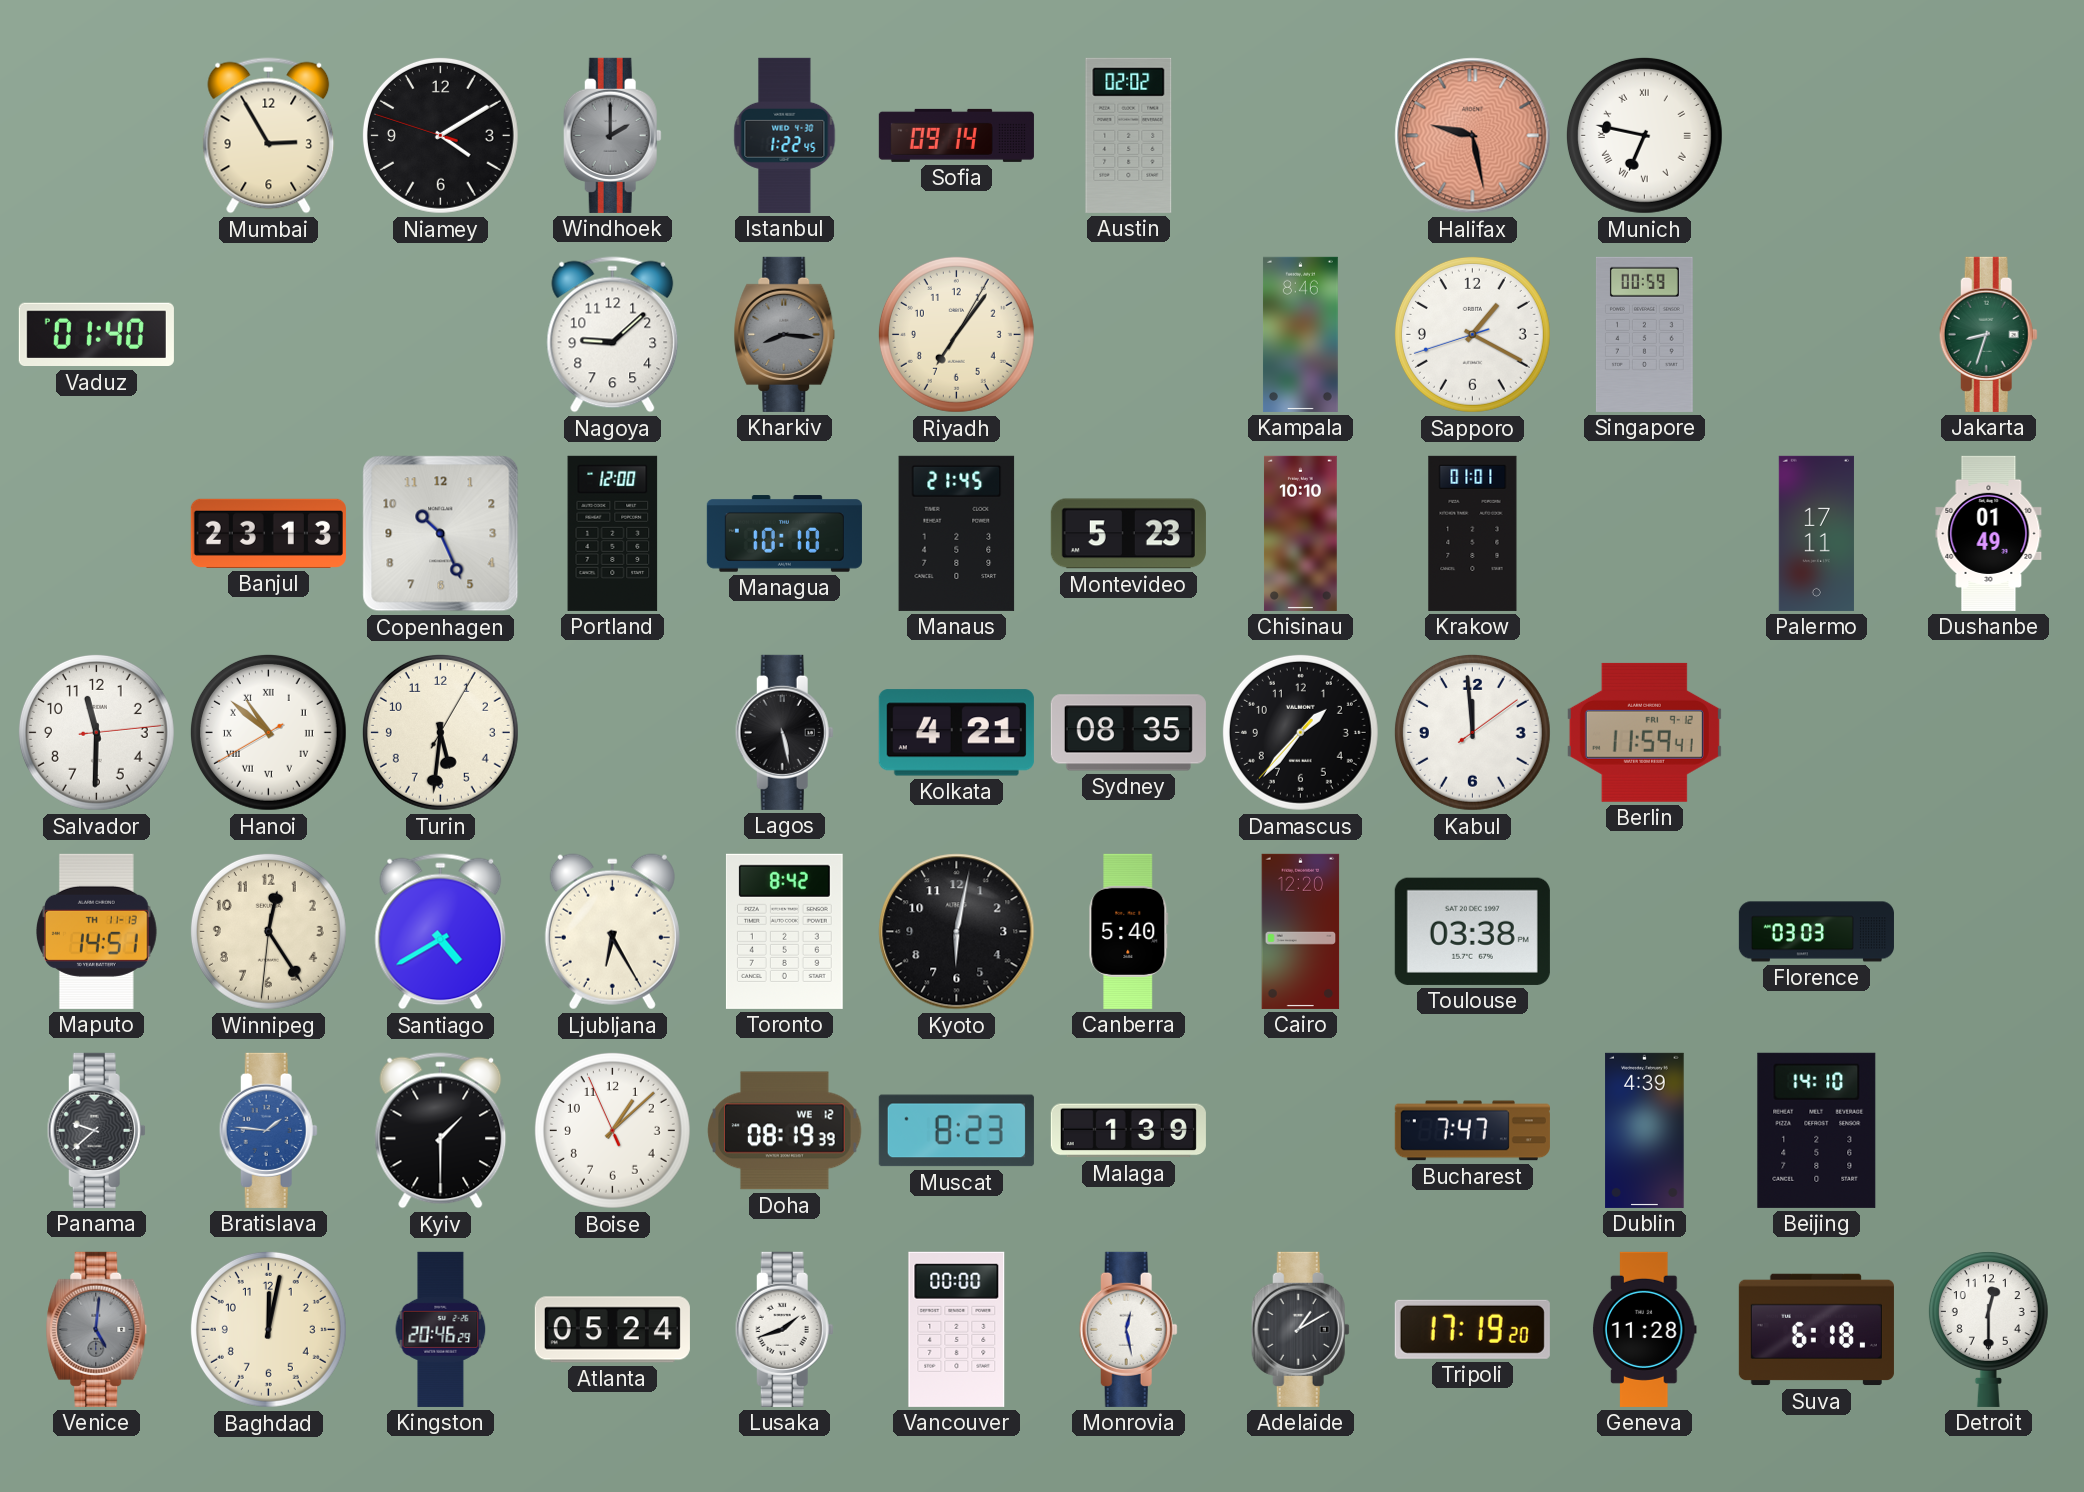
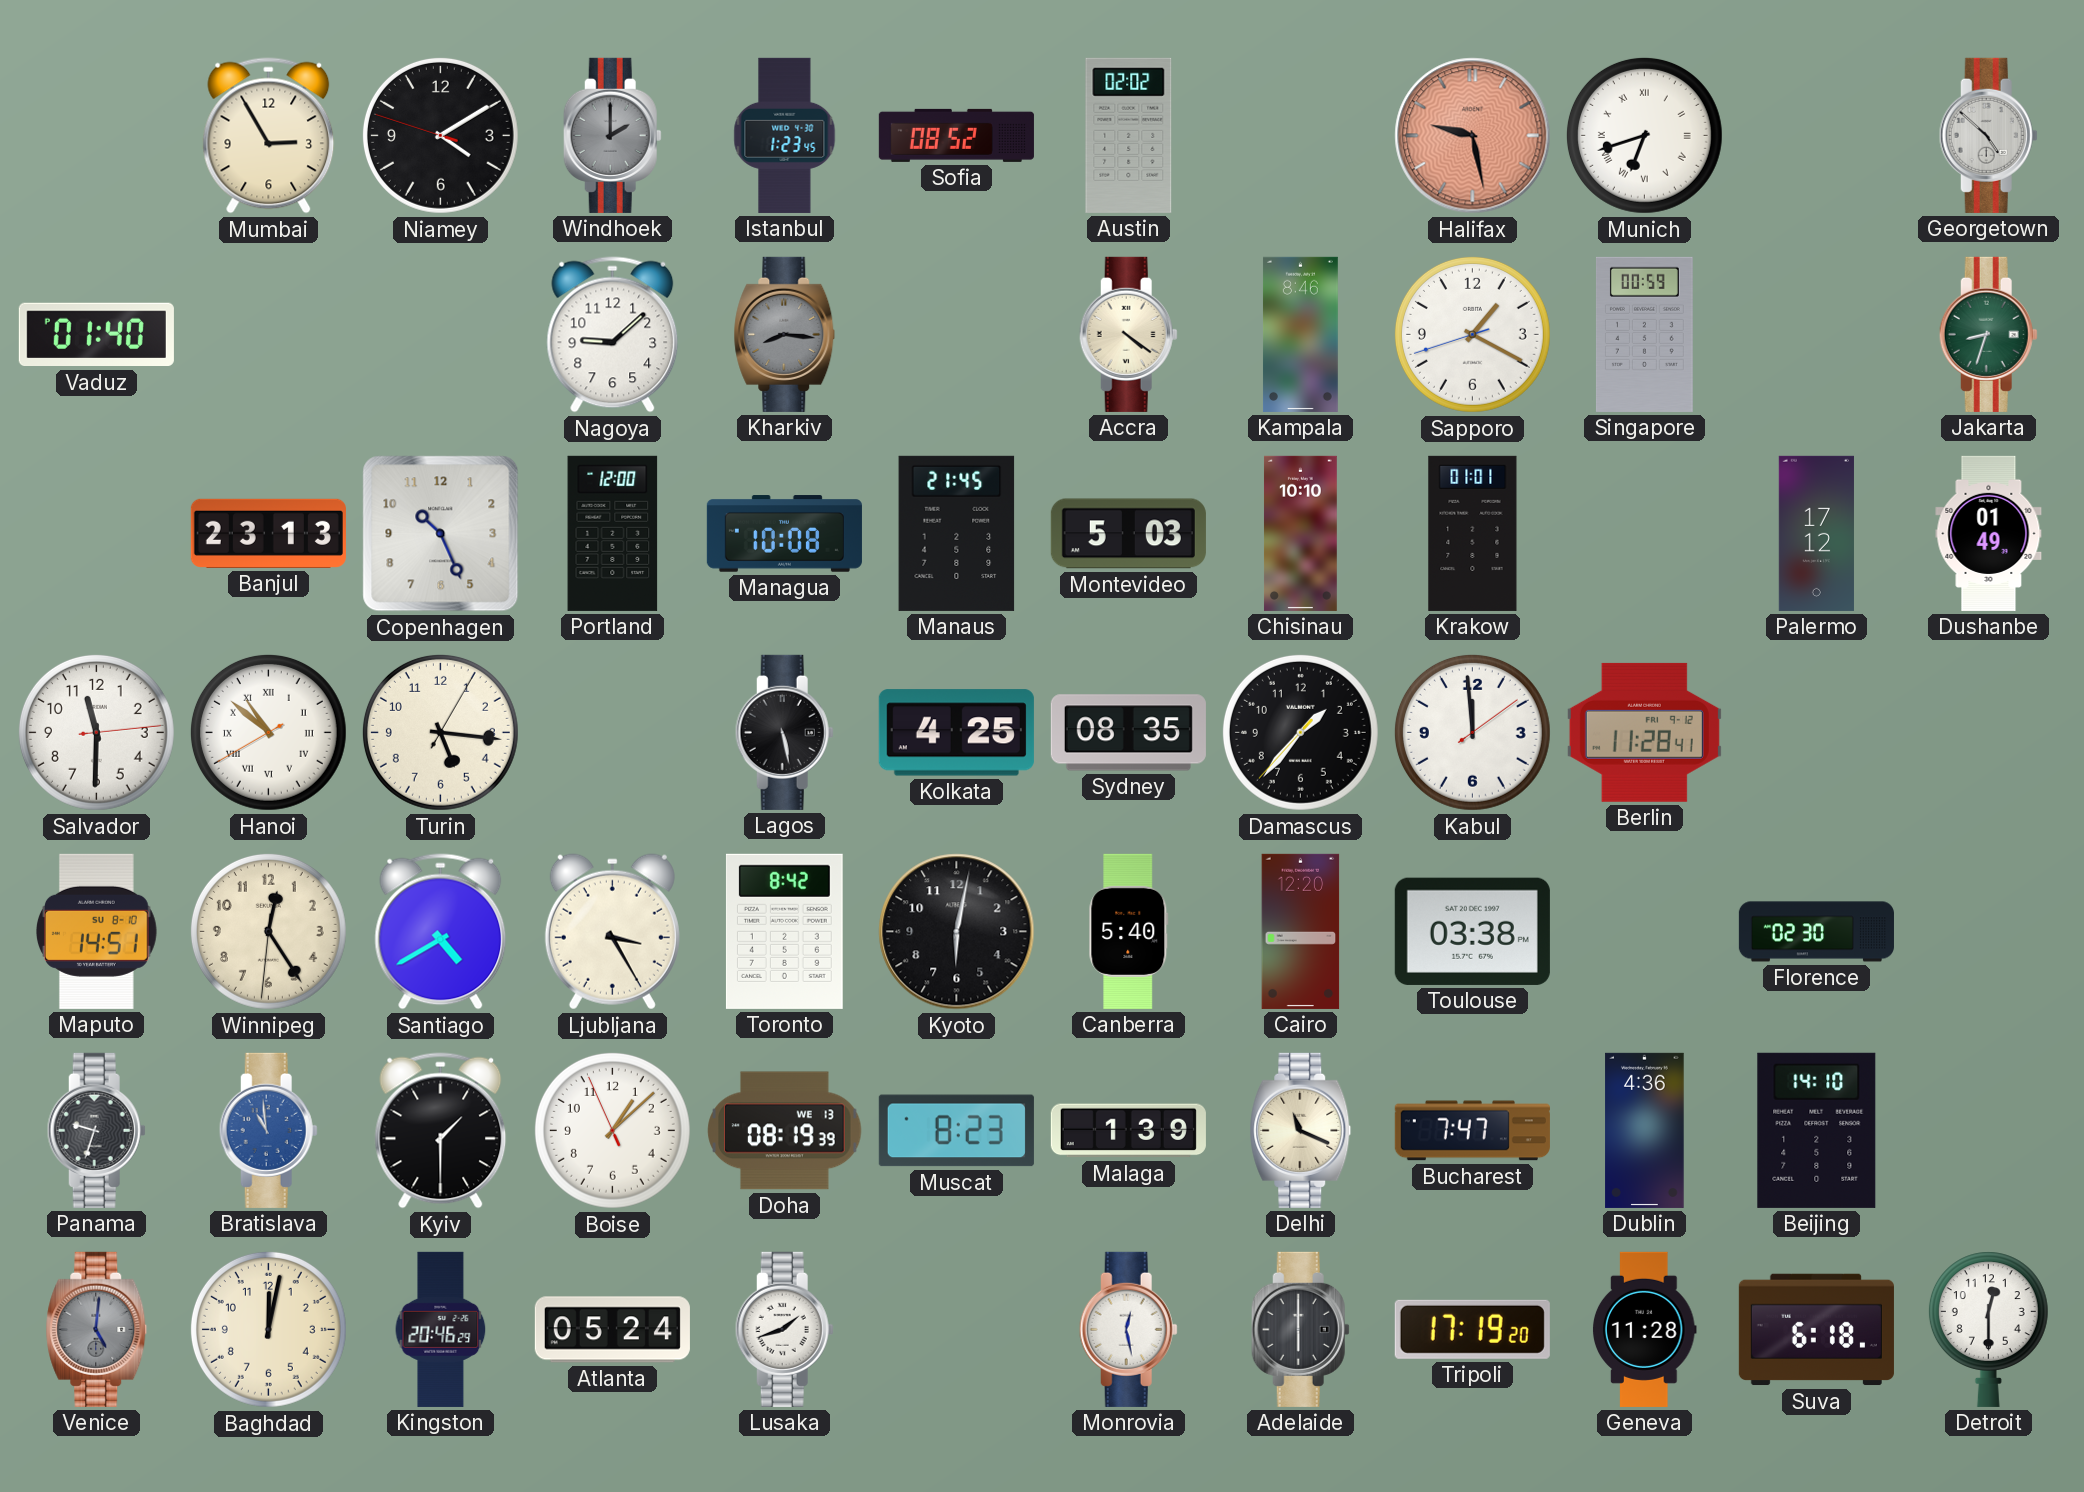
Istanbul: 1:22 -> 1:23
Sofia: 09:14 -> 08:52
Munich: 6:47 -> 6:42
Georgetown: none -> 4:52
Riyadh: 7:06 -> none
Accra: none -> 4:21
Managua: 10:10 -> 10:08
Montevideo: 5:23 -> 5:03
Palermo: 17:11 -> 17:12
Turin: 5:31 -> 5:16
Kolkata: 4:21 -> 4:25
Berlin: 11:59 -> 11:28
Maputo date: TH 11-13 -> SU 8-10
Ljubljana: 6:25 -> 3:25
Florence: 03:03 -> 02:30
Panama: 9:38 -> 9:33
Bratislava: 1:46 -> 10:59
Doha date: WE 12 -> WE 13
Delhi: none -> 11:19
Dublin: 4:39 -> 4:36
Vancouver: 00:00 -> none
Adelaide: 1:10 -> 6:00
